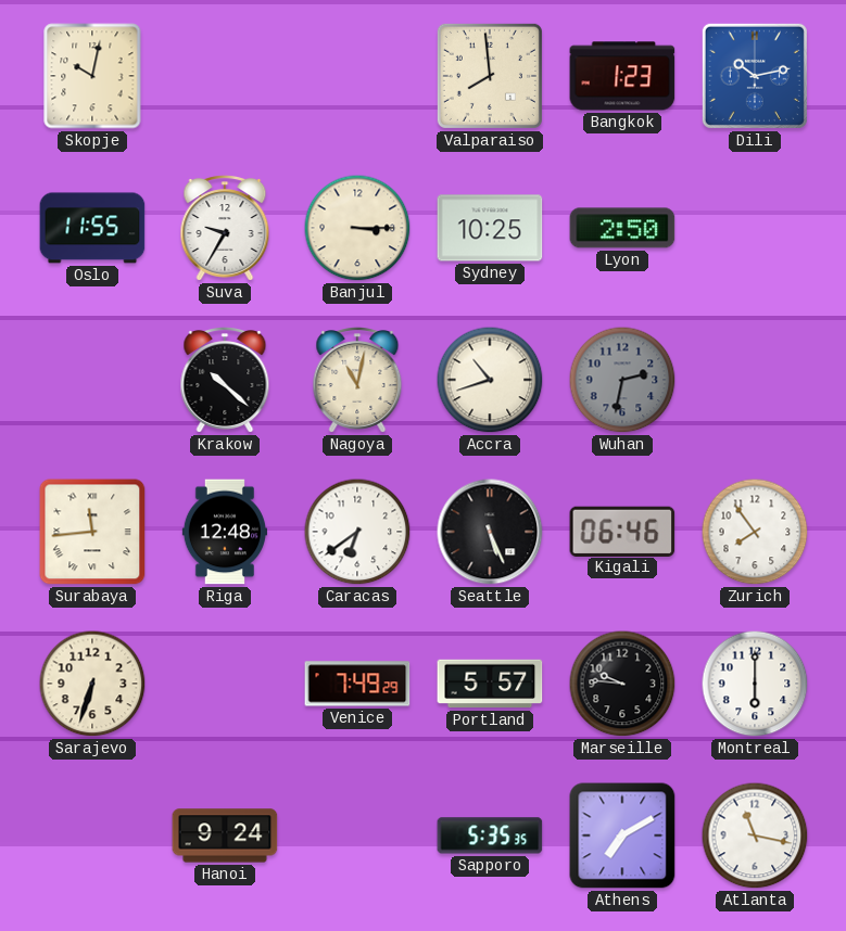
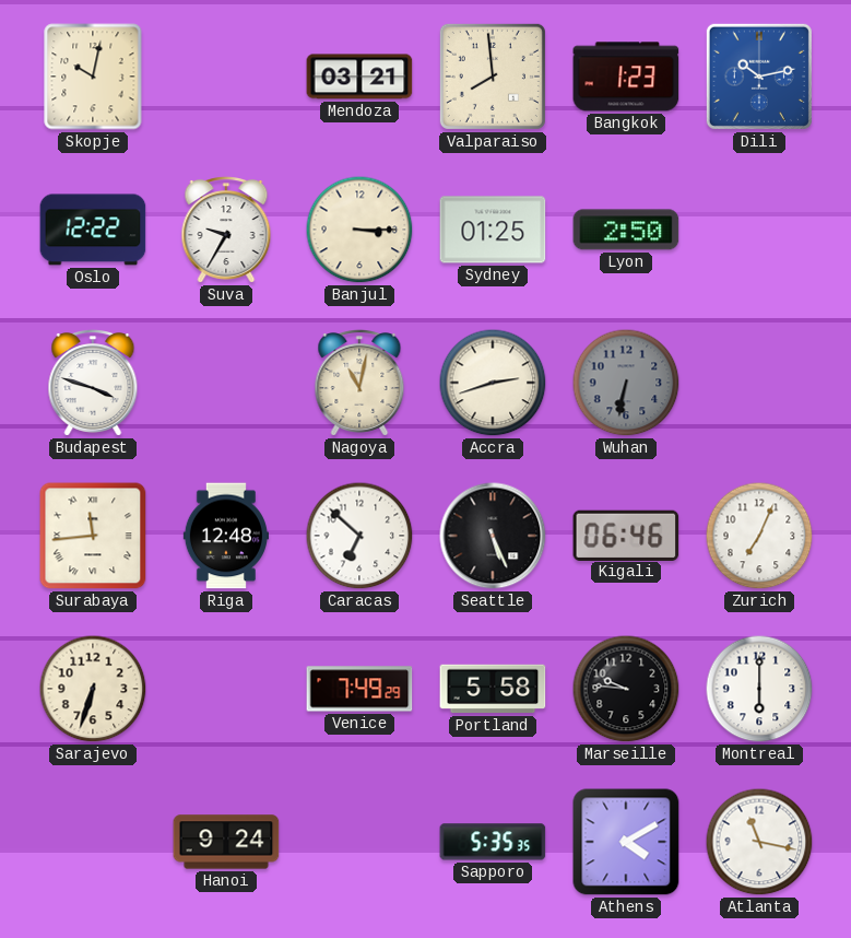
Mendoza: none -> 03:21
Oslo: 11:55 -> 12:22
Sydney: 10:25 -> 01:25
Budapest: none -> 3:48
Krakow: 10:22 -> none
Accra: 10:42 -> 2:42
Wuhan: 2:32 -> 6:32
Caracas: 6:39 -> 6:52
Zurich: 7:54 -> 7:04
Portland: 5:57 -> 5:58
Athens: 7:10 -> 4:10
